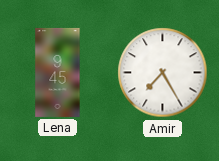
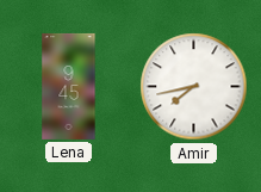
Amir: 7:25 -> 7:43
